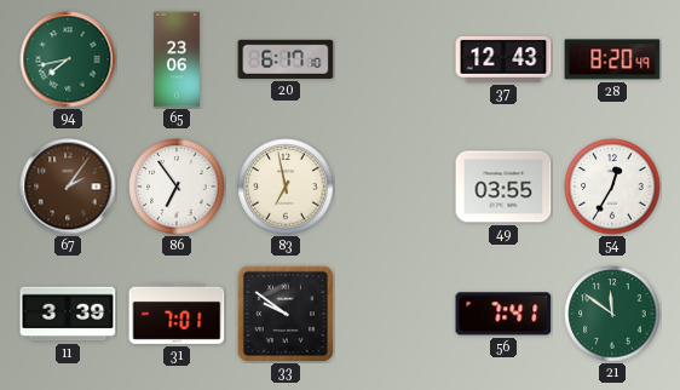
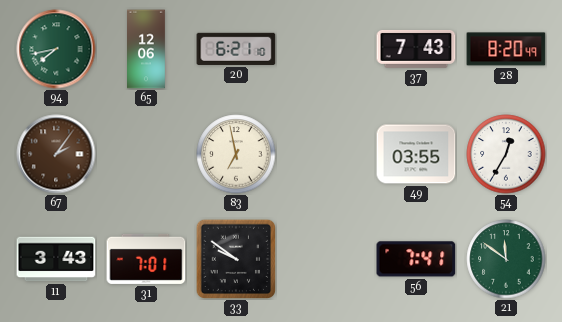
65: 23:06 -> 12:06
20: 6:17 -> 6:21
37: 12:43 -> 7:43
86: 6:54 -> none
11: 3:39 -> 3:43
